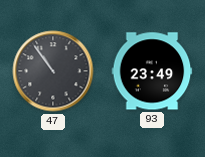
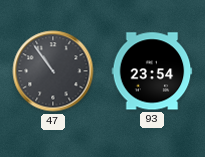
93: 23:49 -> 23:54
